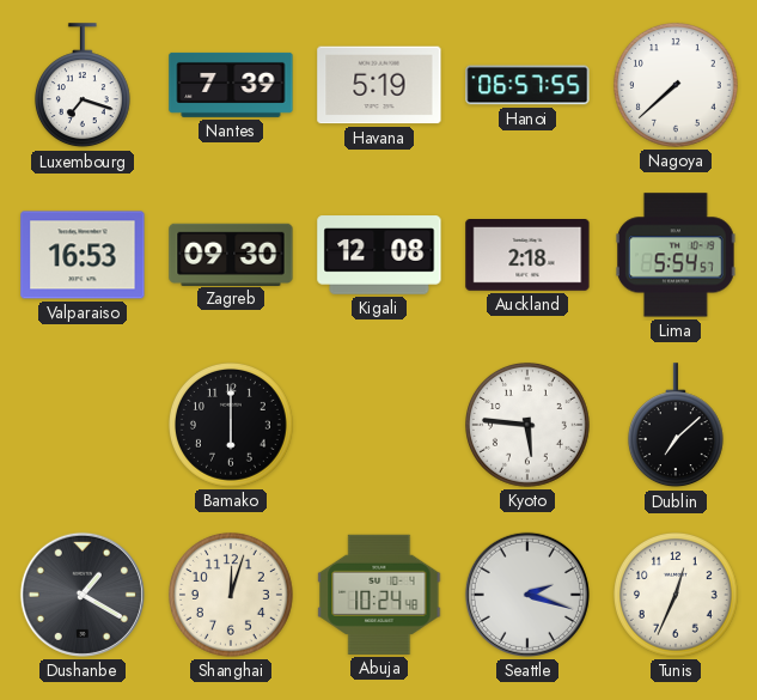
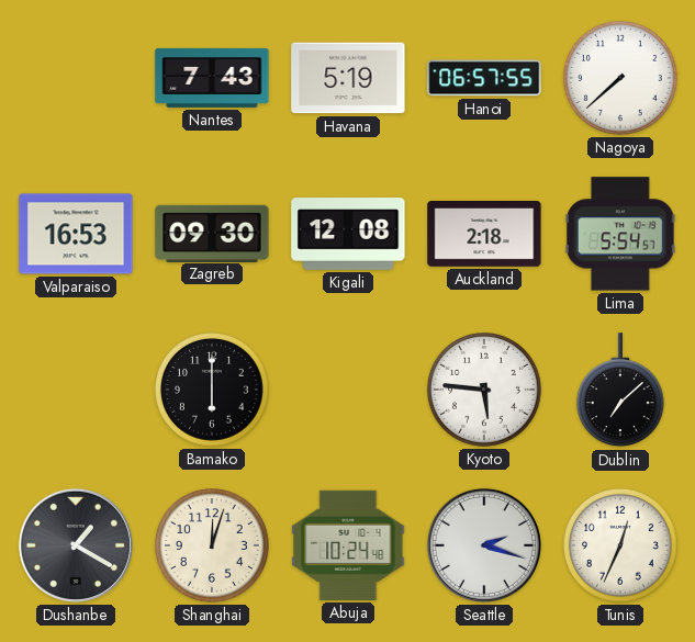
Luxembourg: 7:18 -> none
Nantes: 7:39 -> 7:43
